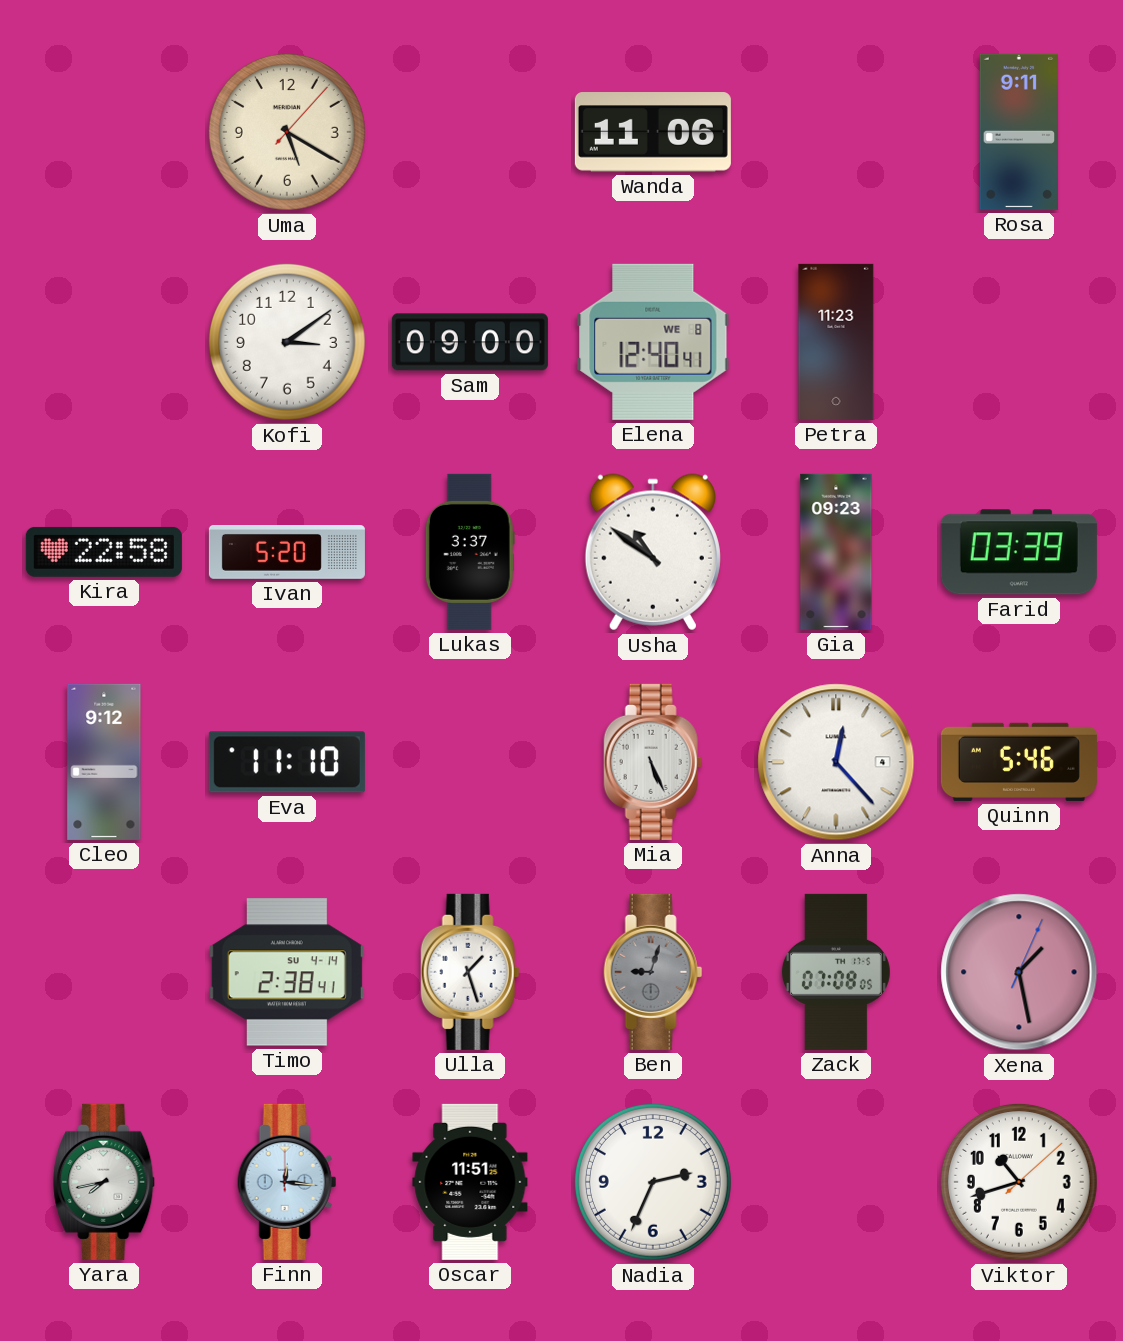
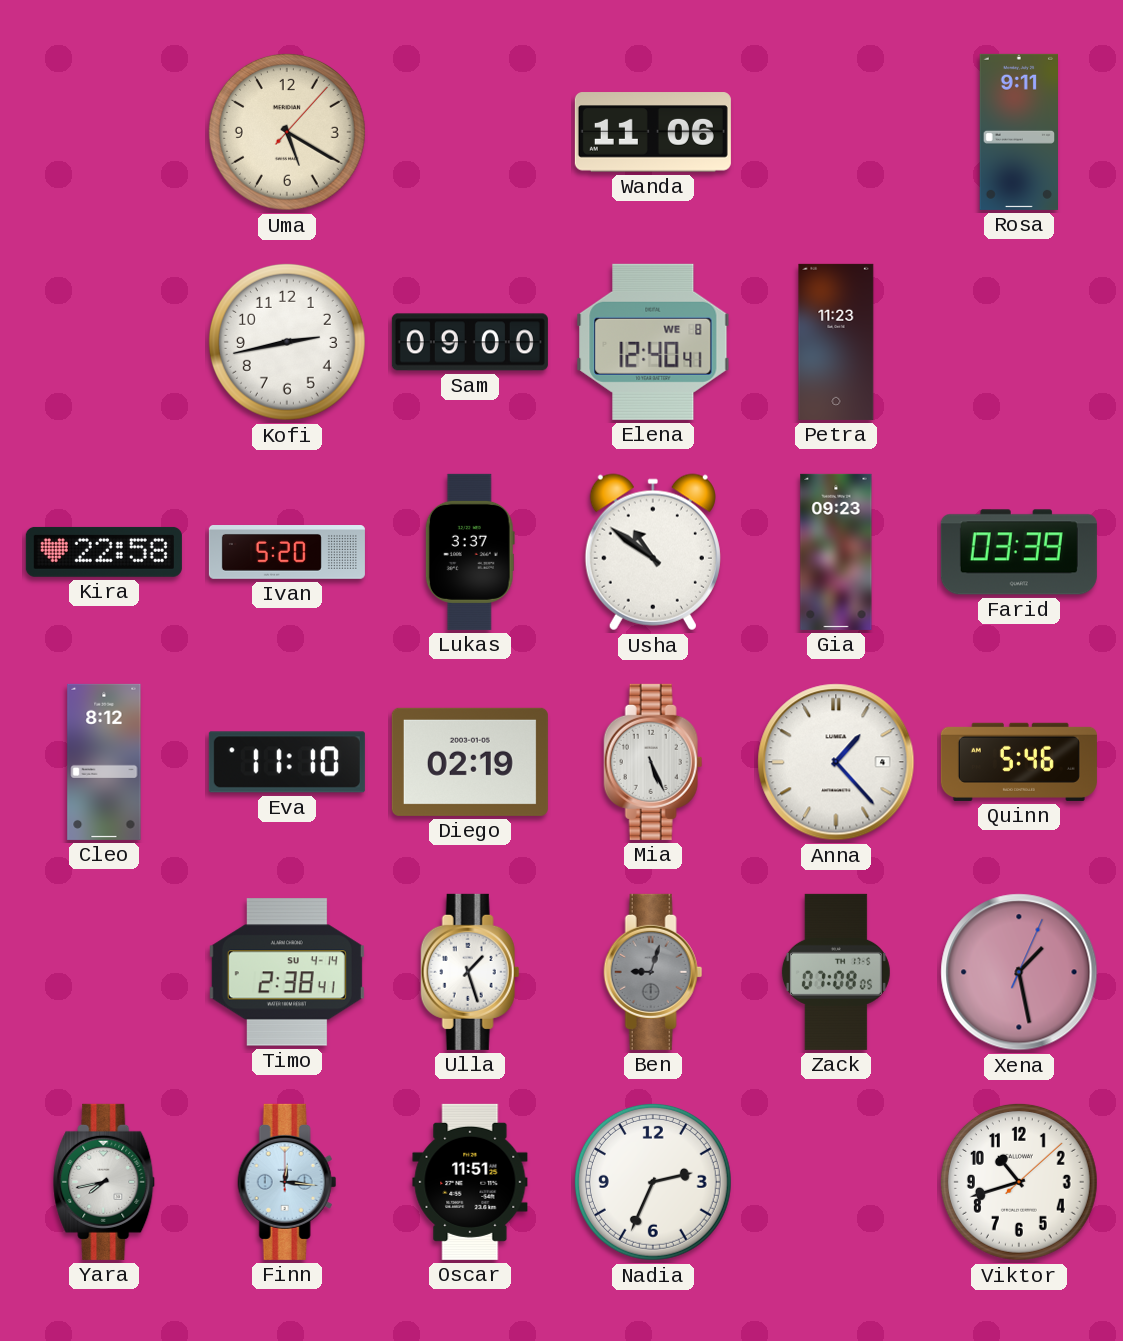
Kofi: 3:09 -> 2:43
Cleo: 9:12 -> 8:12
Diego: none -> 02:19
Anna: 12:23 -> 1:23
